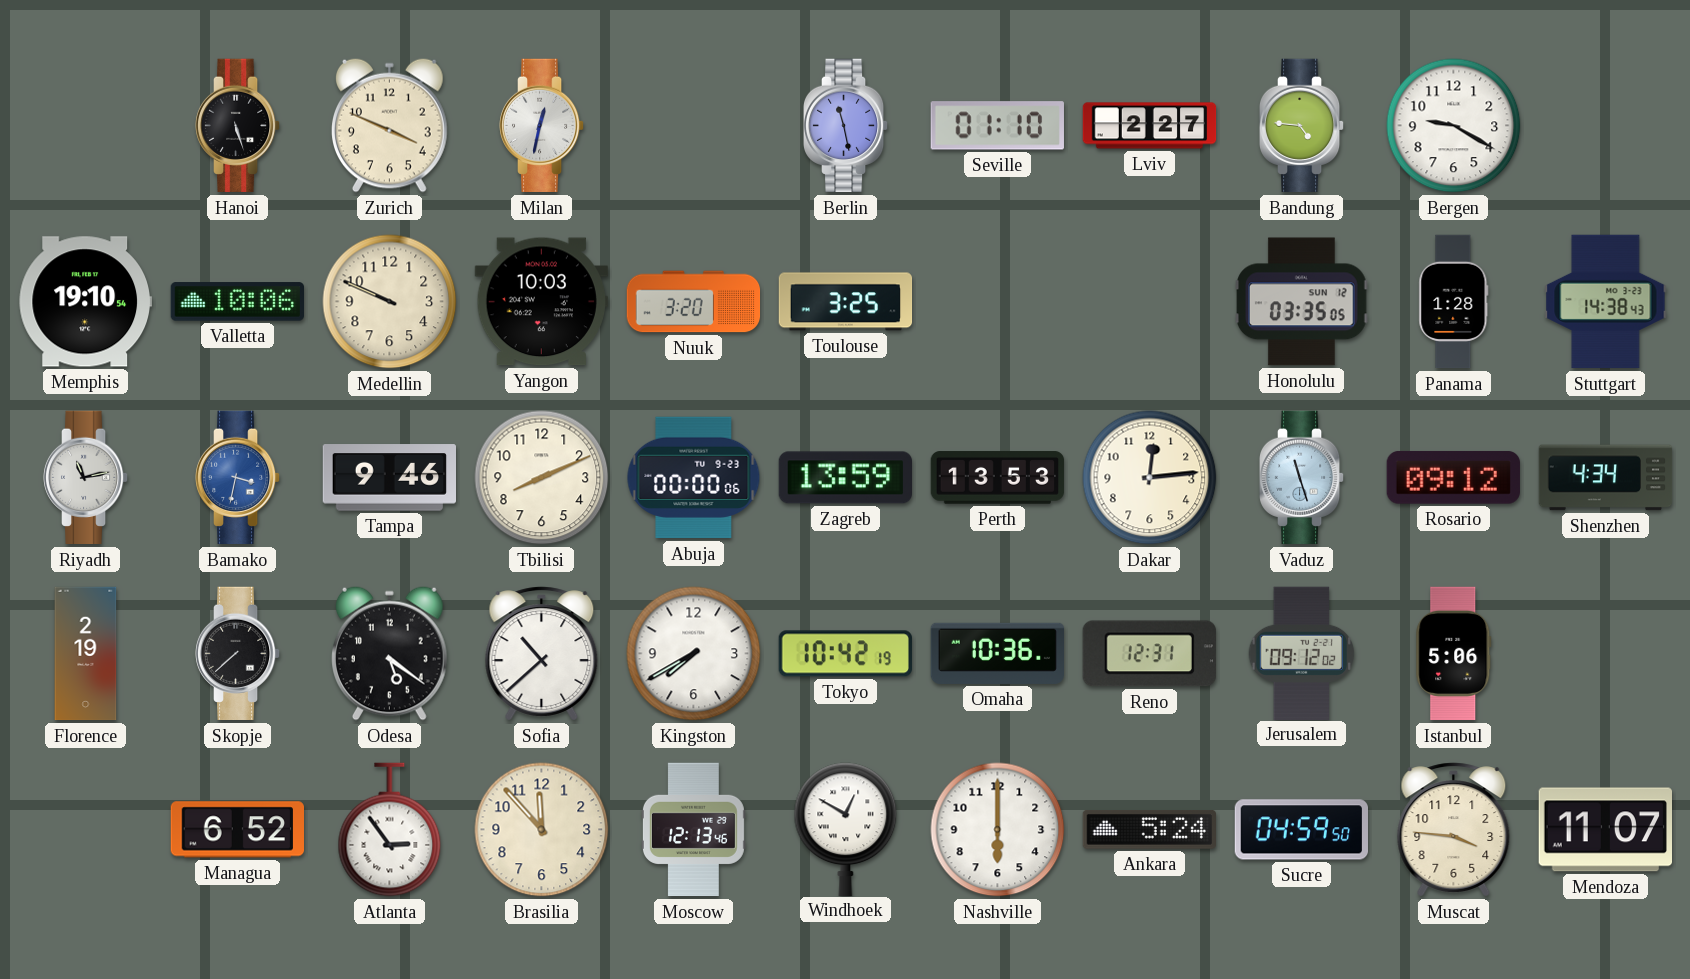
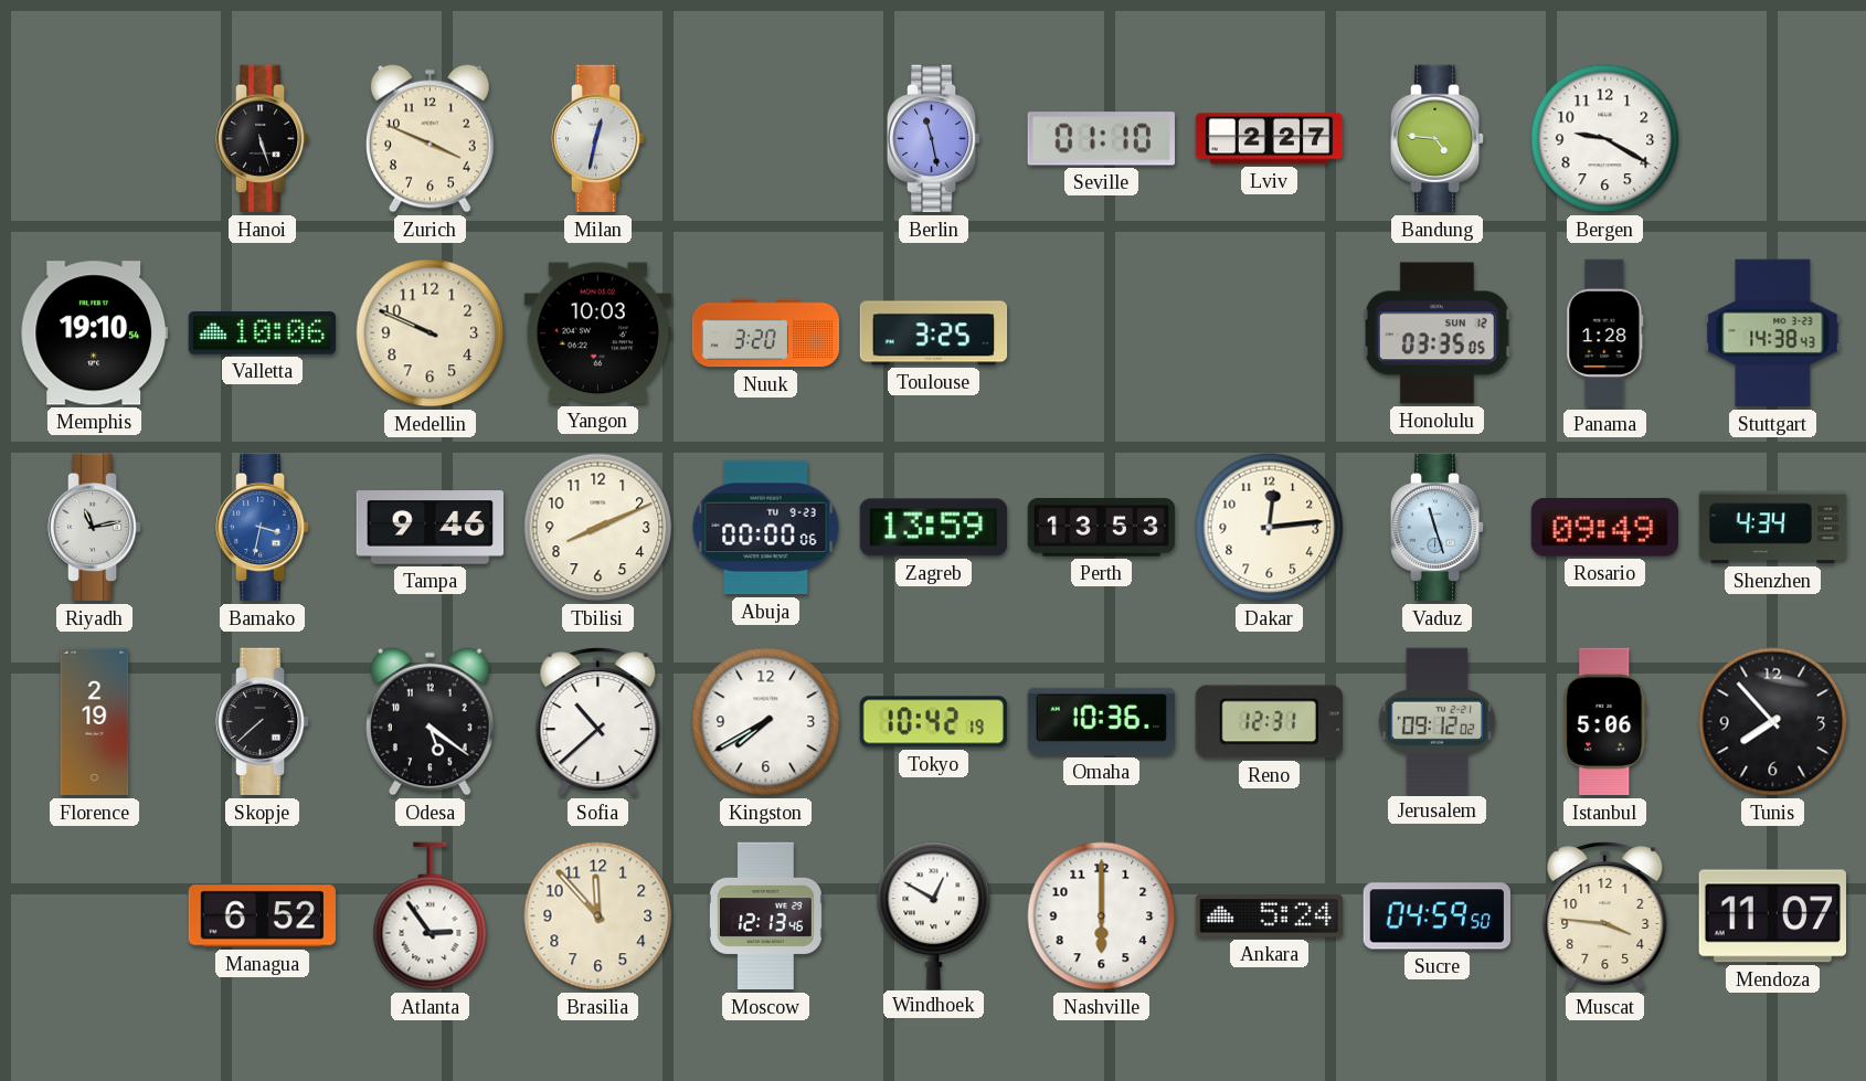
Rosario: 09:12 -> 09:49
Tunis: none -> 7:53
